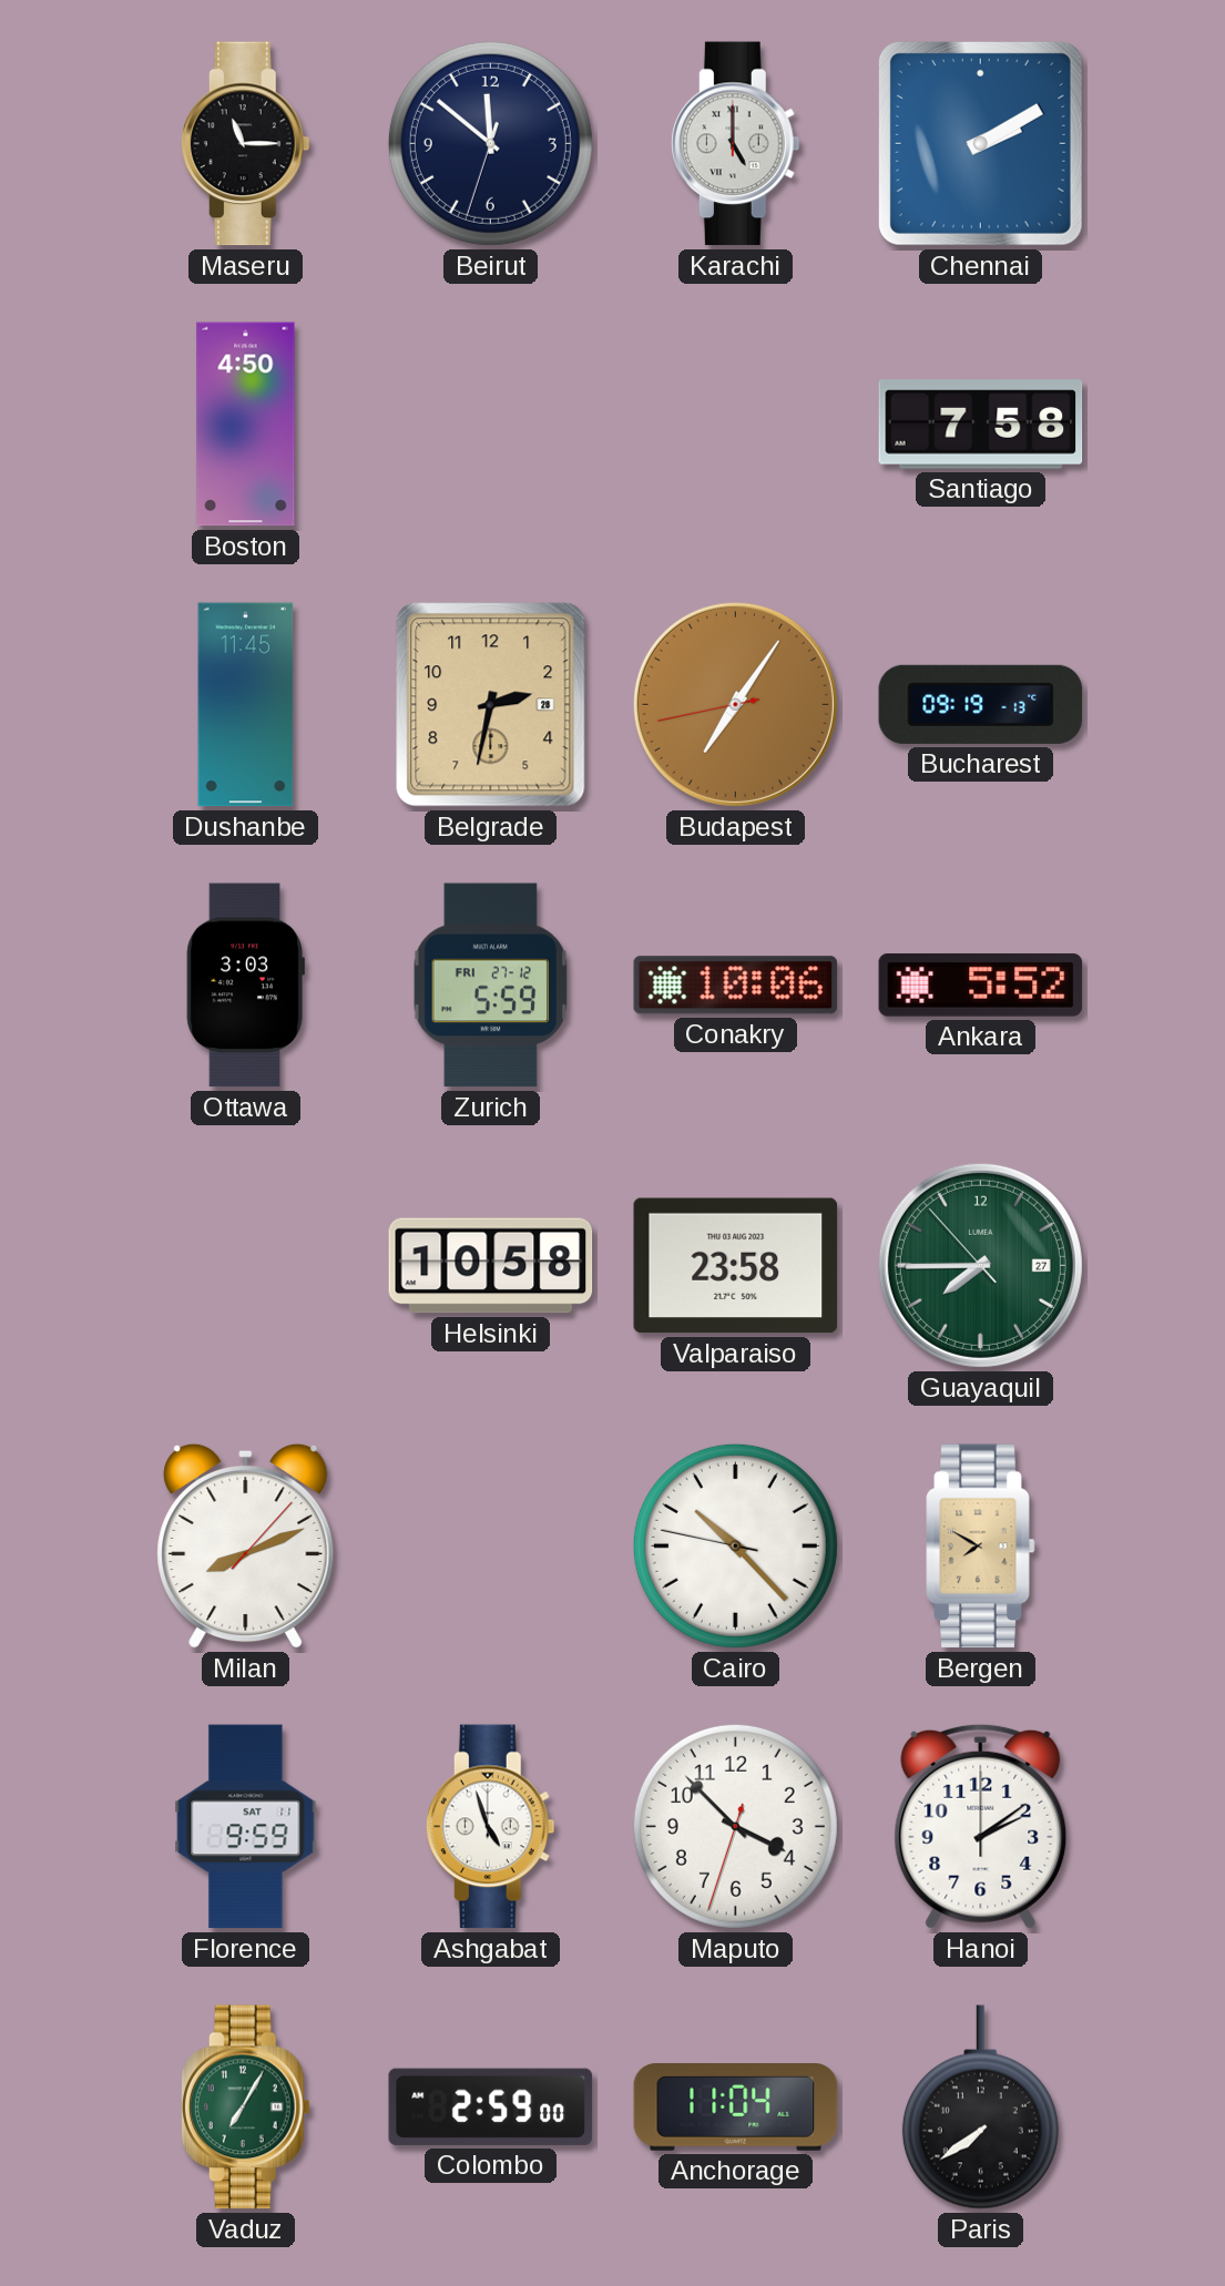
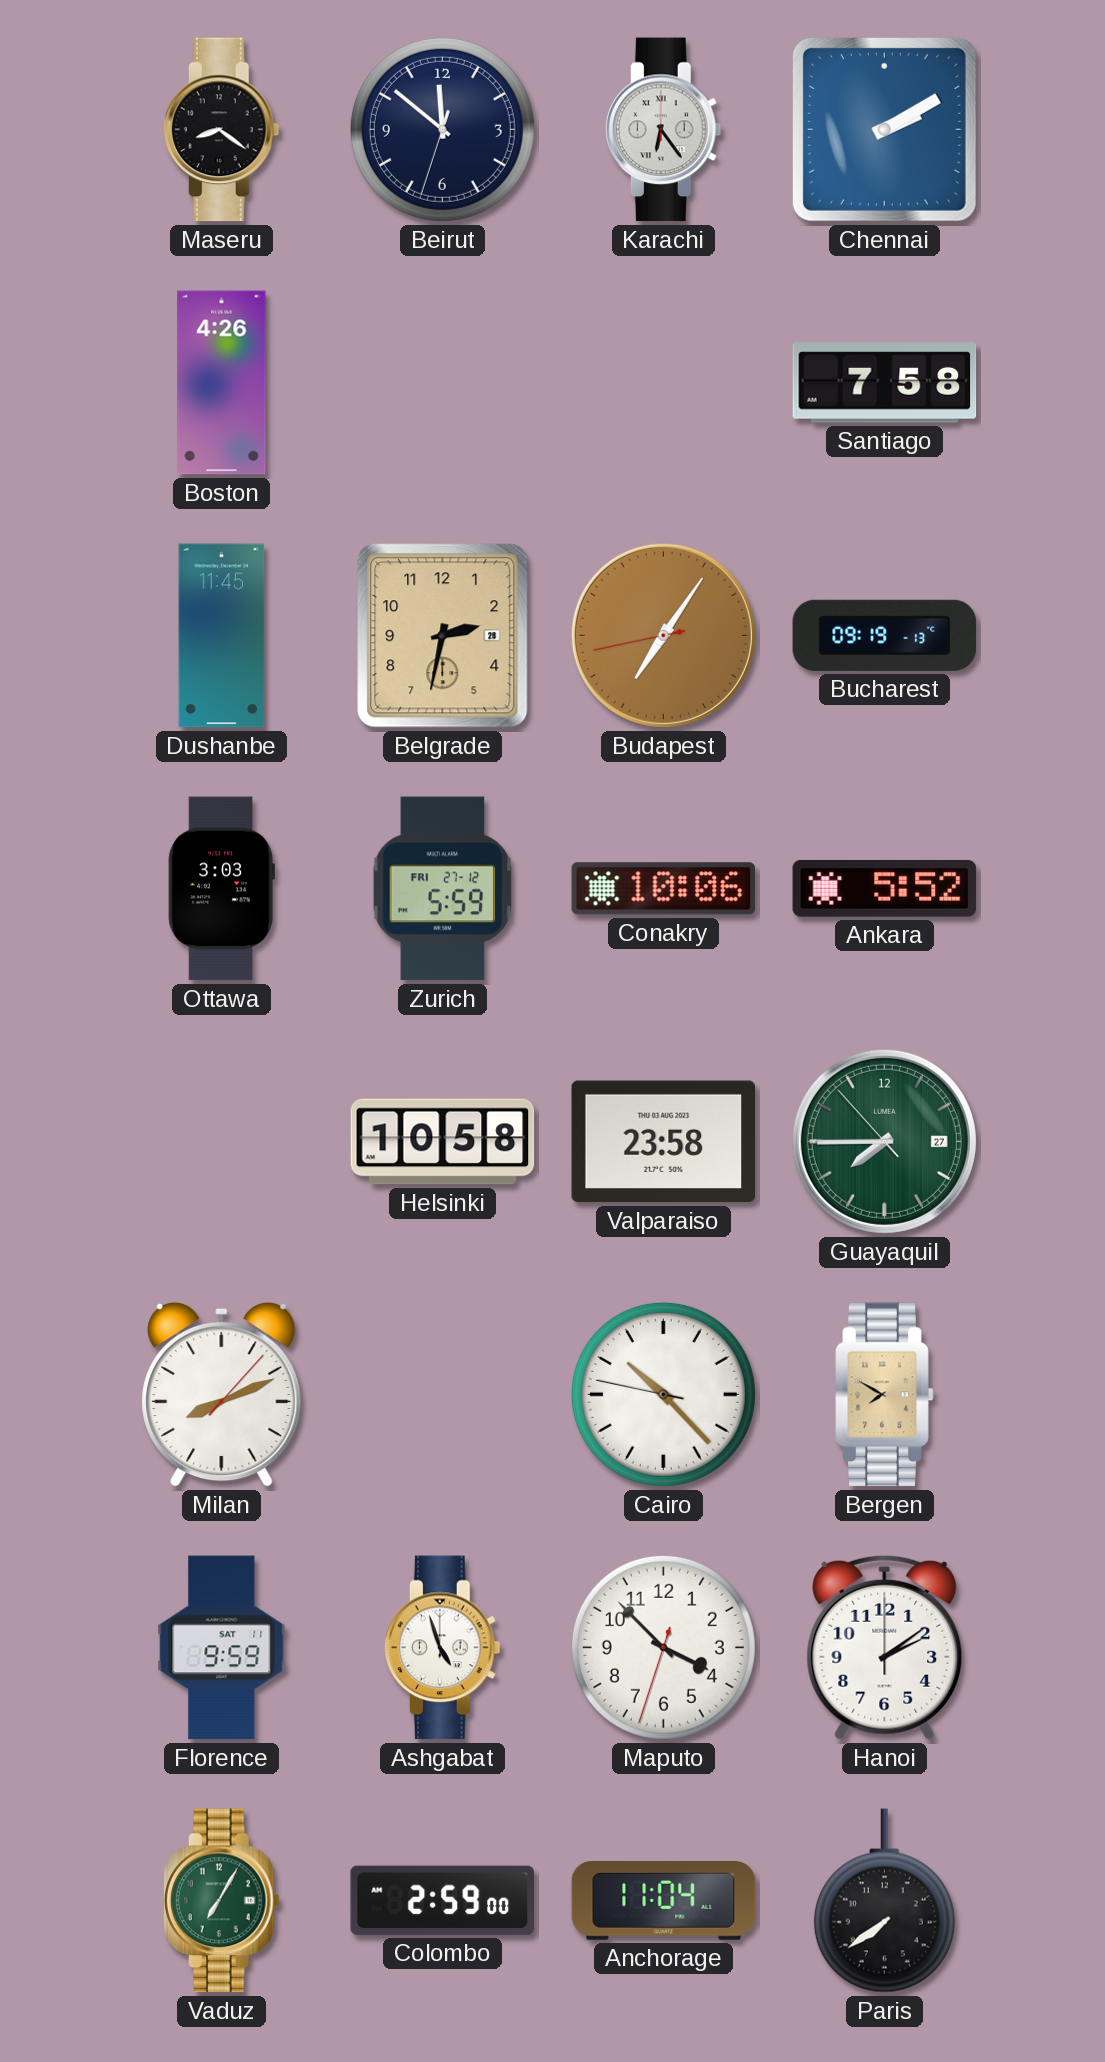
Maseru: 11:15 -> 8:21
Karachi: 5:00 -> 6:24
Boston: 4:50 -> 4:26
